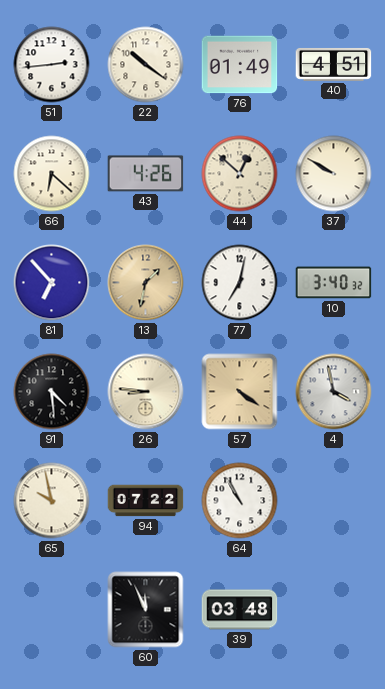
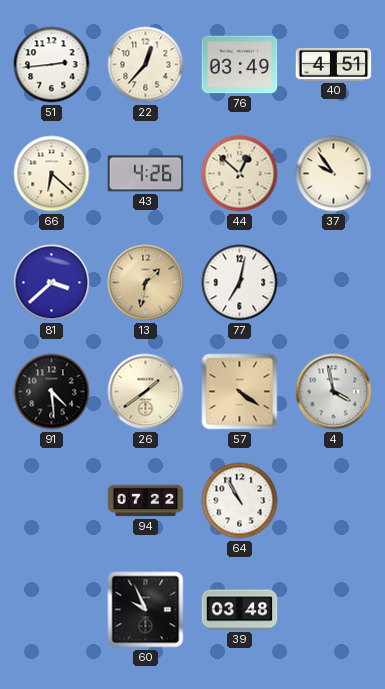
22: 10:21 -> 12:37
76: 01:49 -> 03:49
37: 9:50 -> 9:54
81: 6:53 -> 3:38
10: 3:40 -> none
26: 8:46 -> 1:39
65: 9:58 -> none
60: 11:56 -> 9:56
